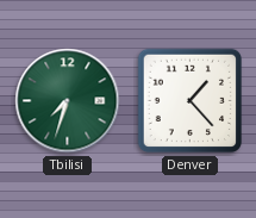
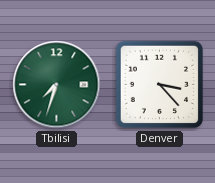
Denver: 1:23 -> 3:23
